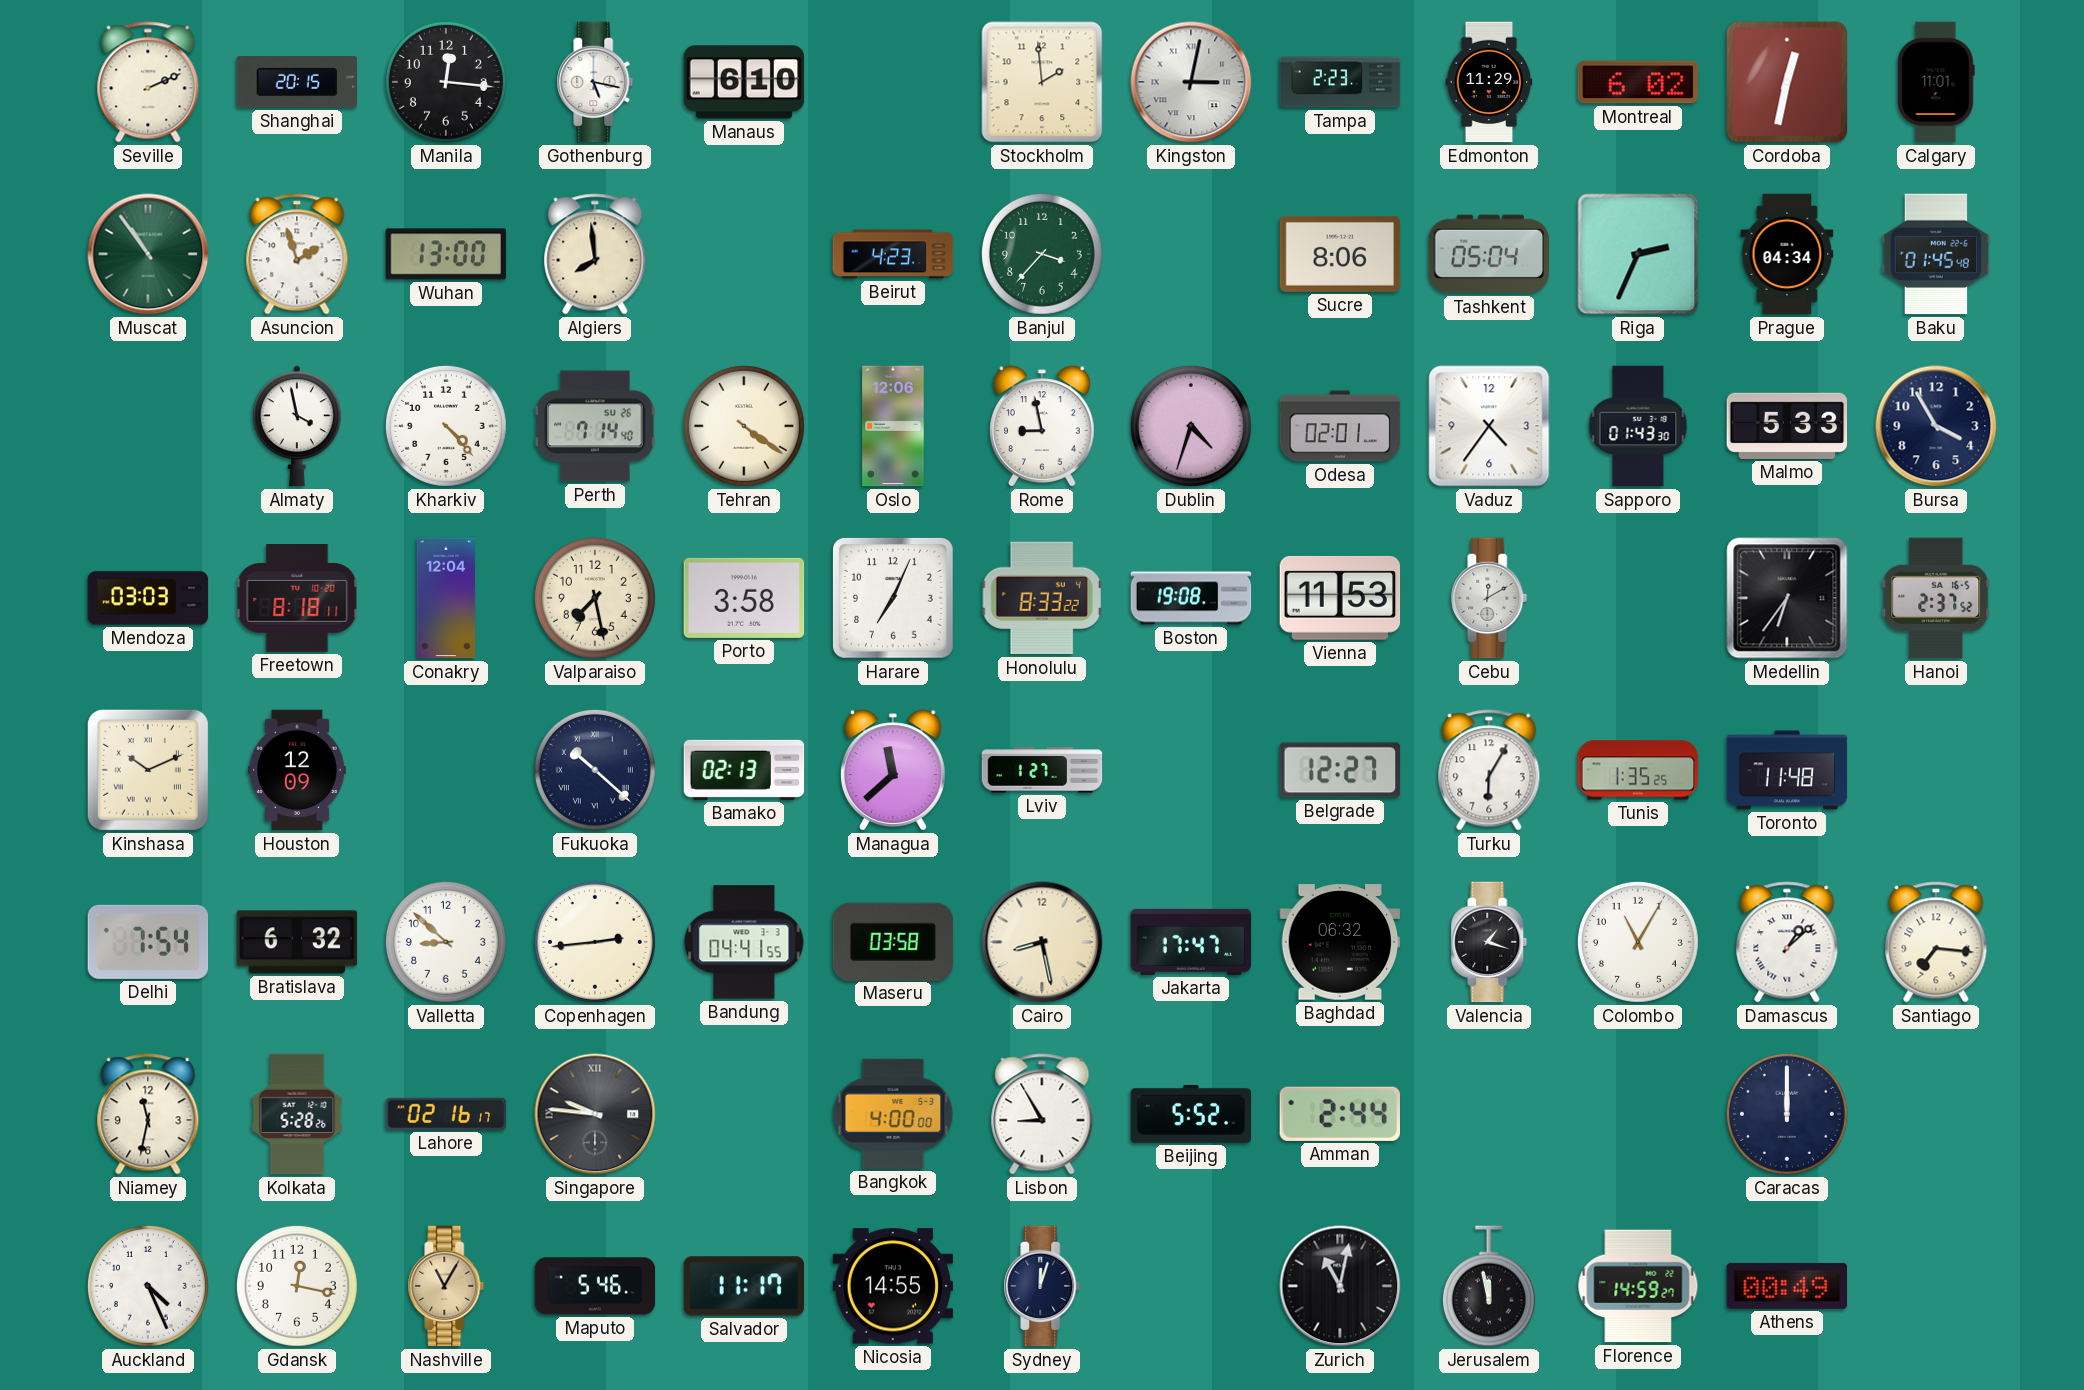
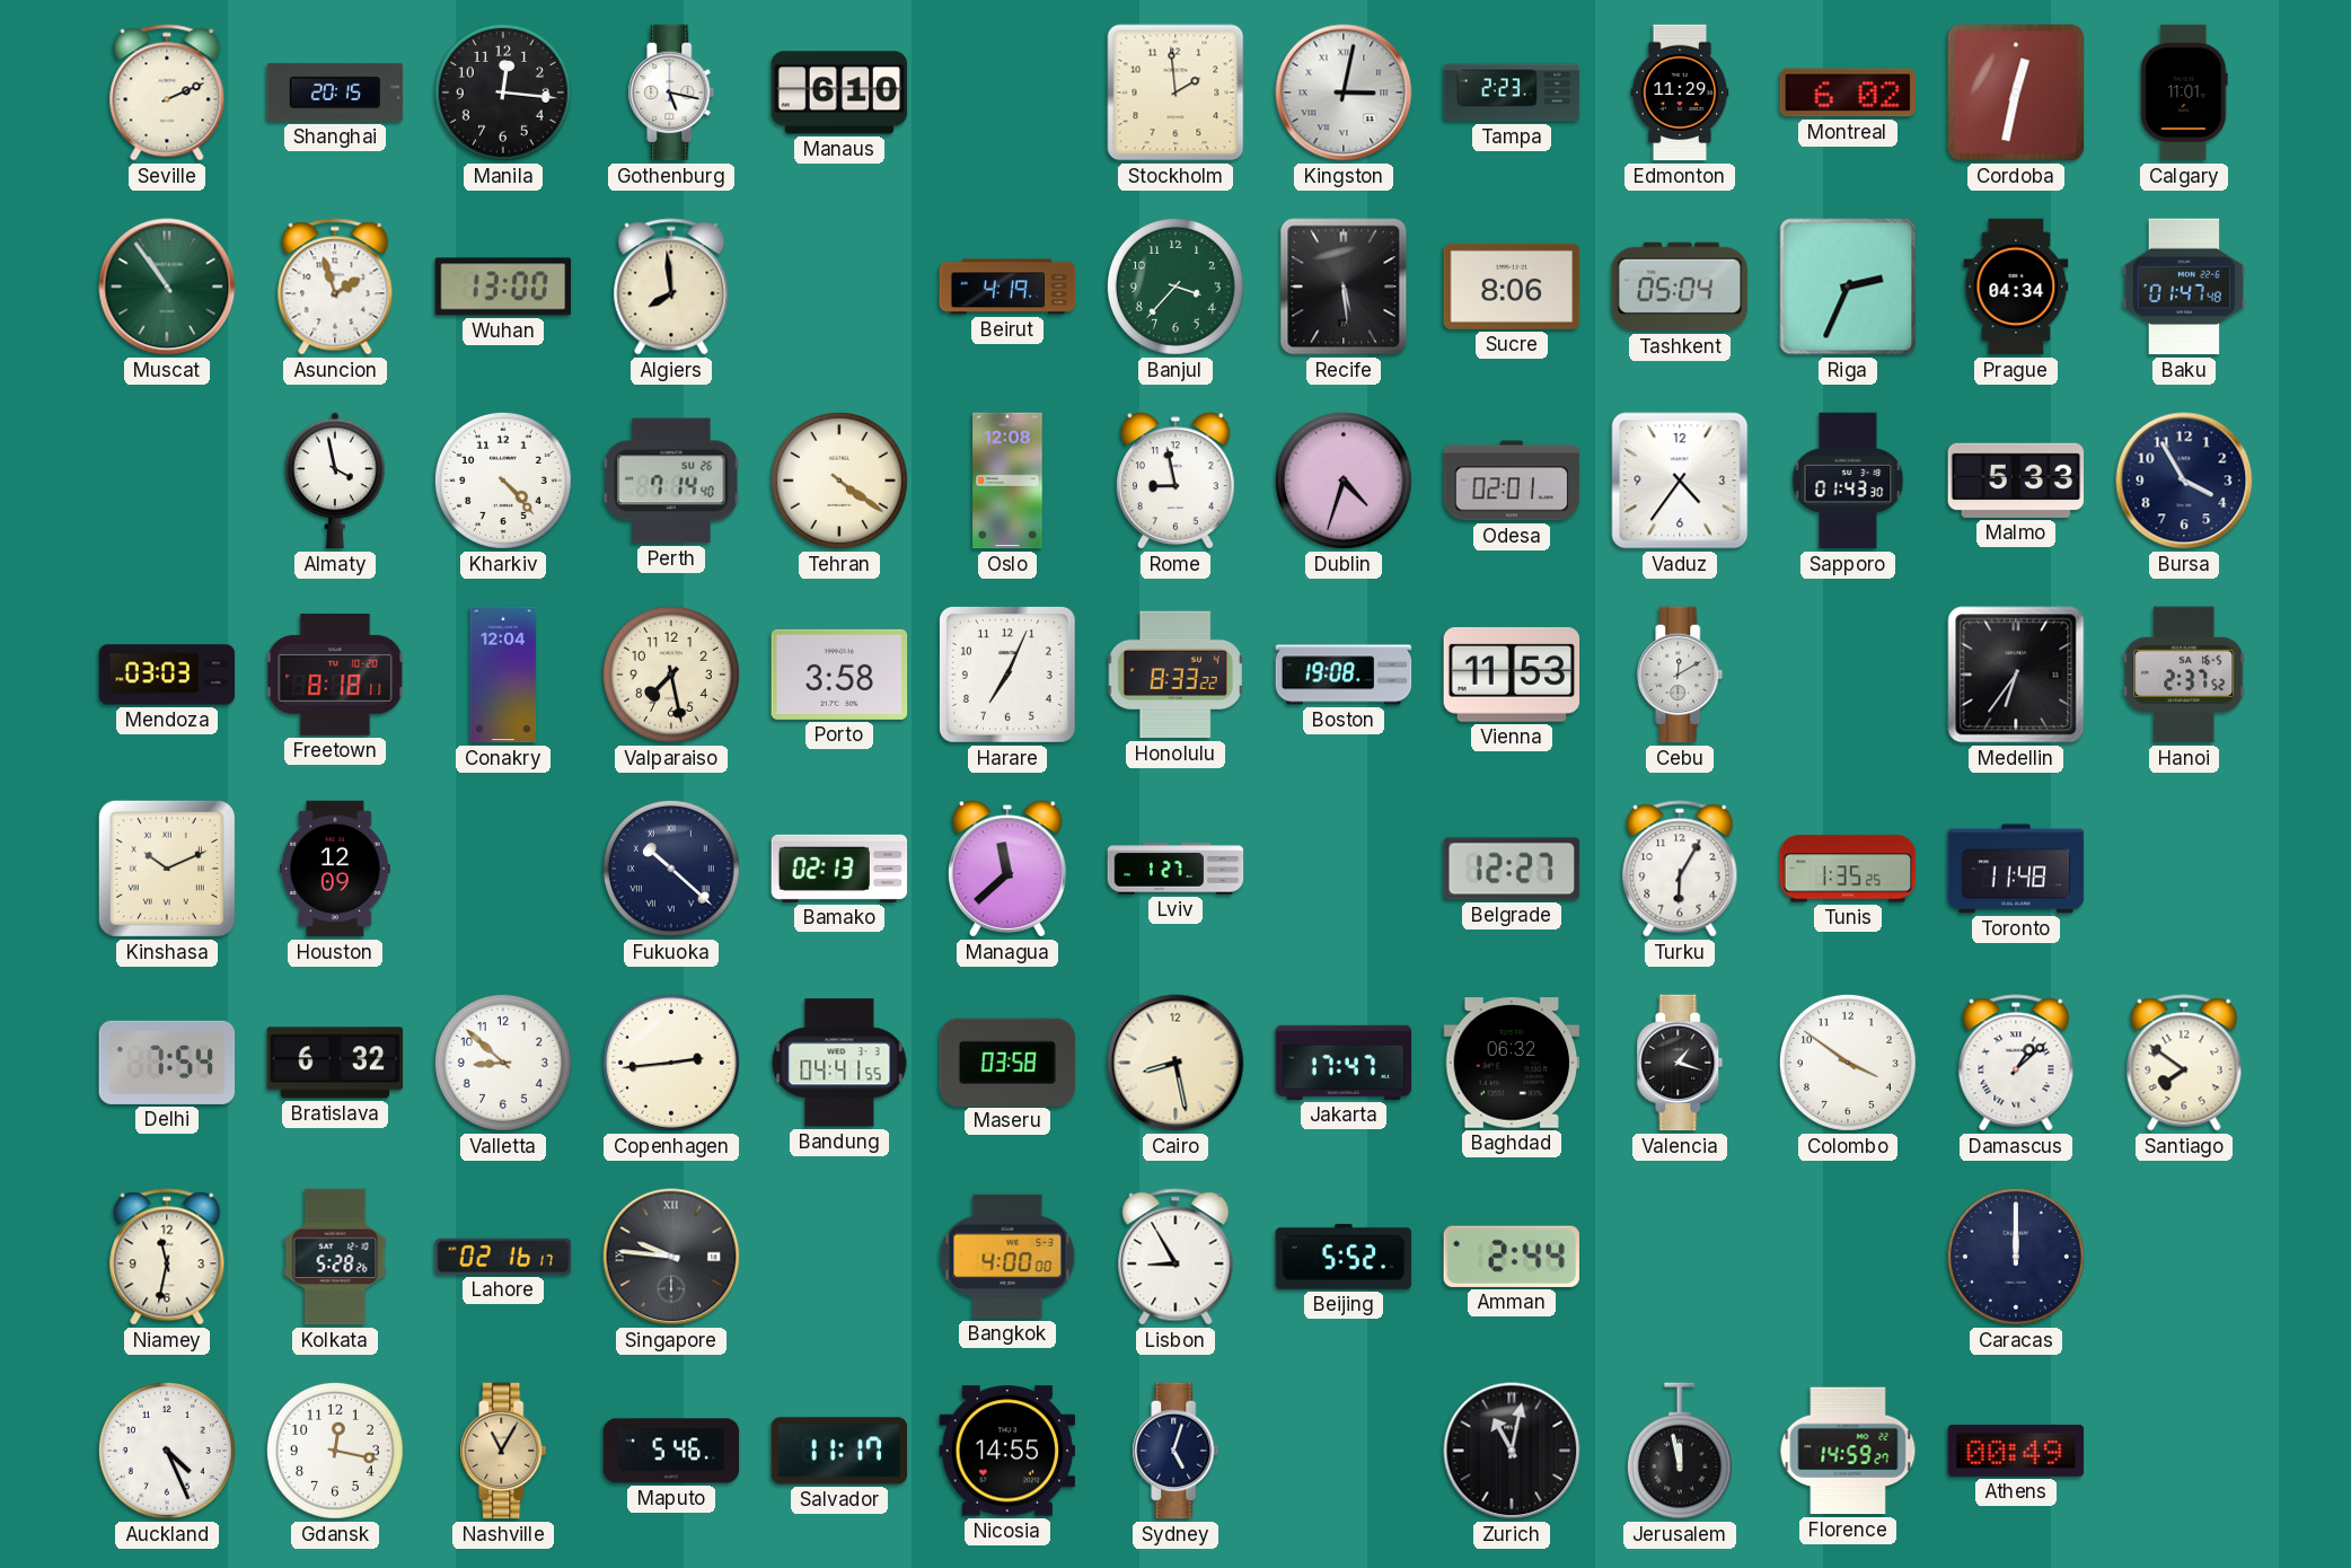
Beirut: 4:23 -> 4:19
Recife: none -> 5:29
Baku: 01:45 -> 01:47
Oslo: 12:06 -> 12:08
Colombo: 11:05 -> 3:51
Santiago: 7:16 -> 7:51
Sydney: 12:03 -> 5:03
